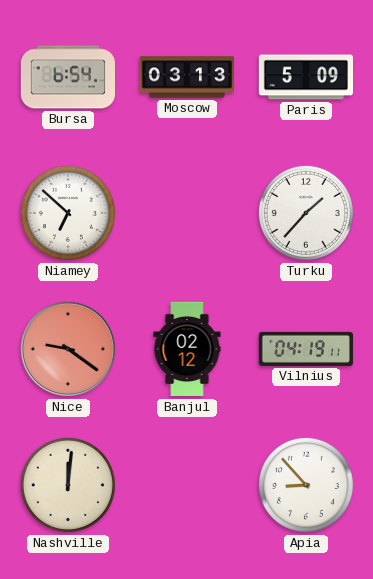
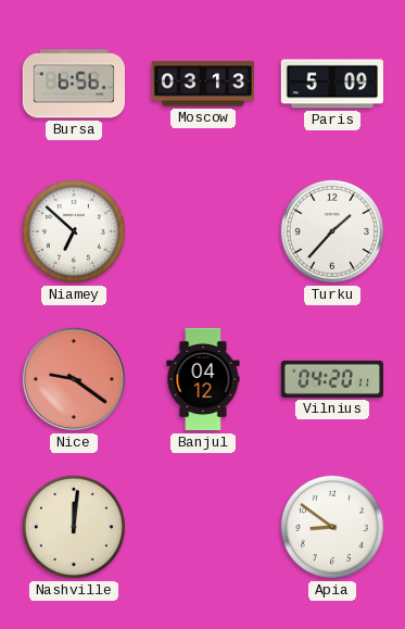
Bursa: 6:54 -> 6:56
Banjul: 02:12 -> 04:12
Vilnius: 04:19 -> 04:20
Apia: 8:53 -> 8:51
